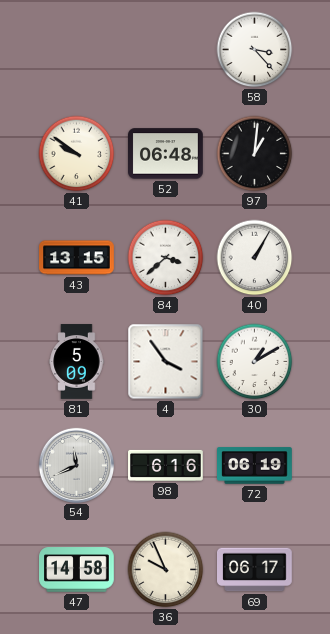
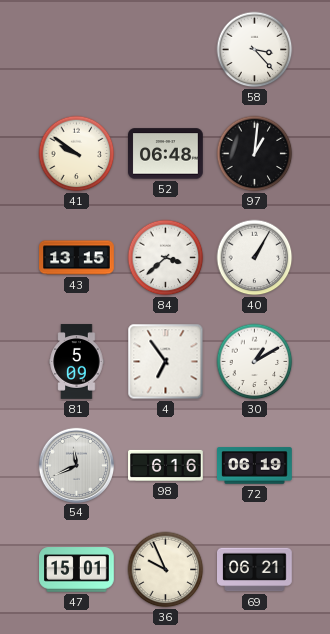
4: 3:54 -> 6:54
47: 14:58 -> 15:01
69: 06:17 -> 06:21
